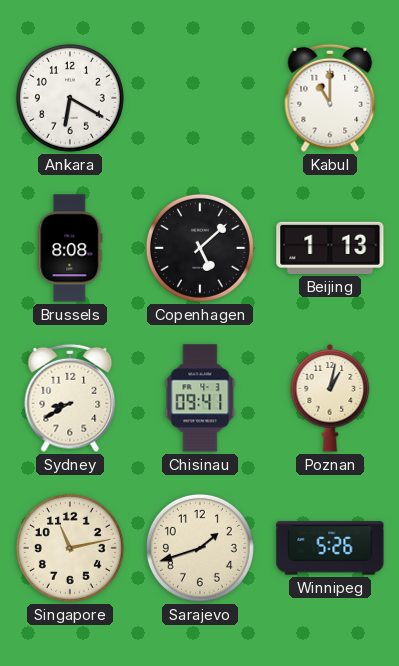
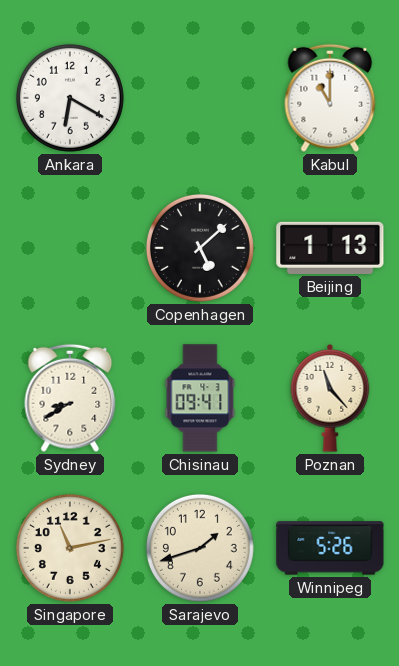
Brussels: 8:08 -> none
Poznan: 1:02 -> 11:23
